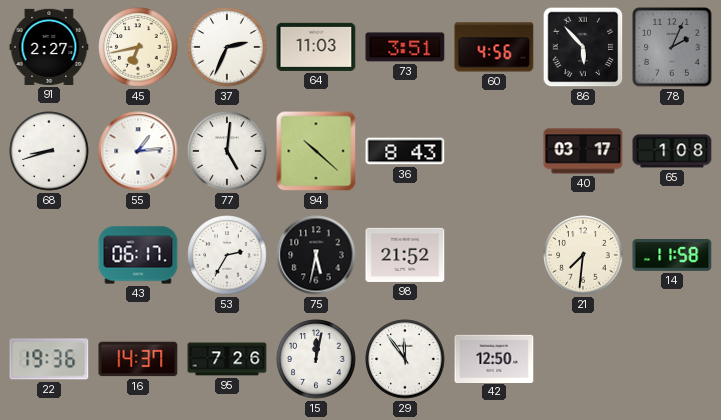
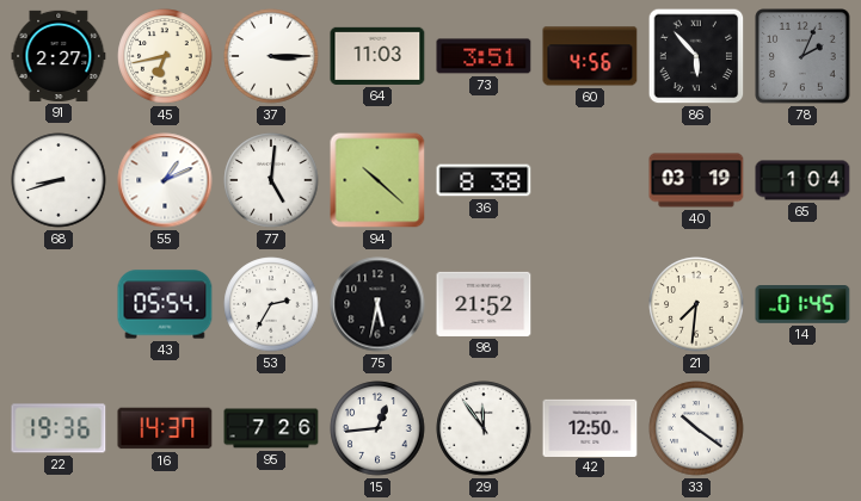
37: 2:34 -> 3:15
55: 1:14 -> 1:11
36: 8:43 -> 8:38
40: 03:17 -> 03:19
65: 1:08 -> 1:04
43: 06:17 -> 05:54
14: 11:58 -> 01:45
15: 12:02 -> 12:44
33: none -> 10:21
